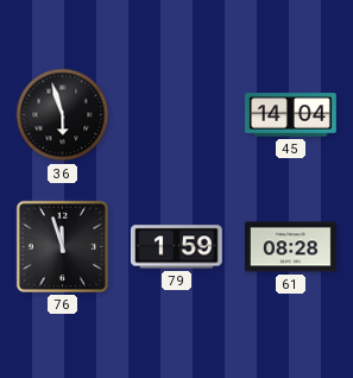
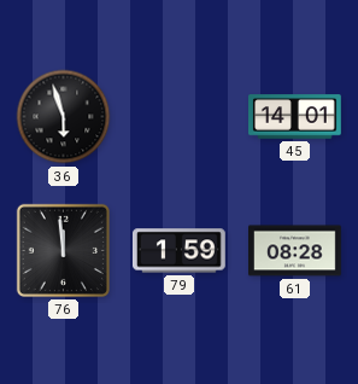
45: 14:04 -> 14:01
76: 11:57 -> 11:59
